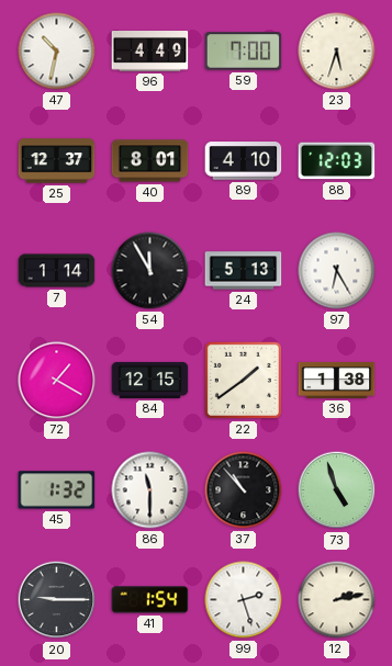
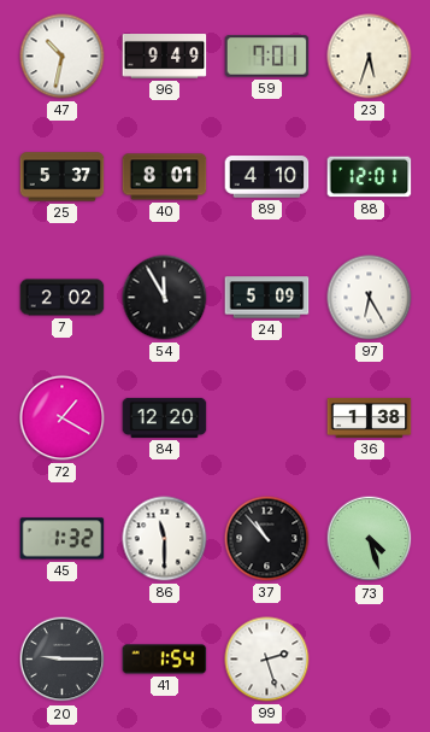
96: 4:49 -> 9:49
59: 7:00 -> 7:01
25: 12:37 -> 5:37
88: 12:03 -> 12:01
7: 1:14 -> 2:02
24: 5:13 -> 5:09
84: 12:15 -> 12:20
22: 1:39 -> none
73: 4:57 -> 4:27
12: 2:13 -> none
